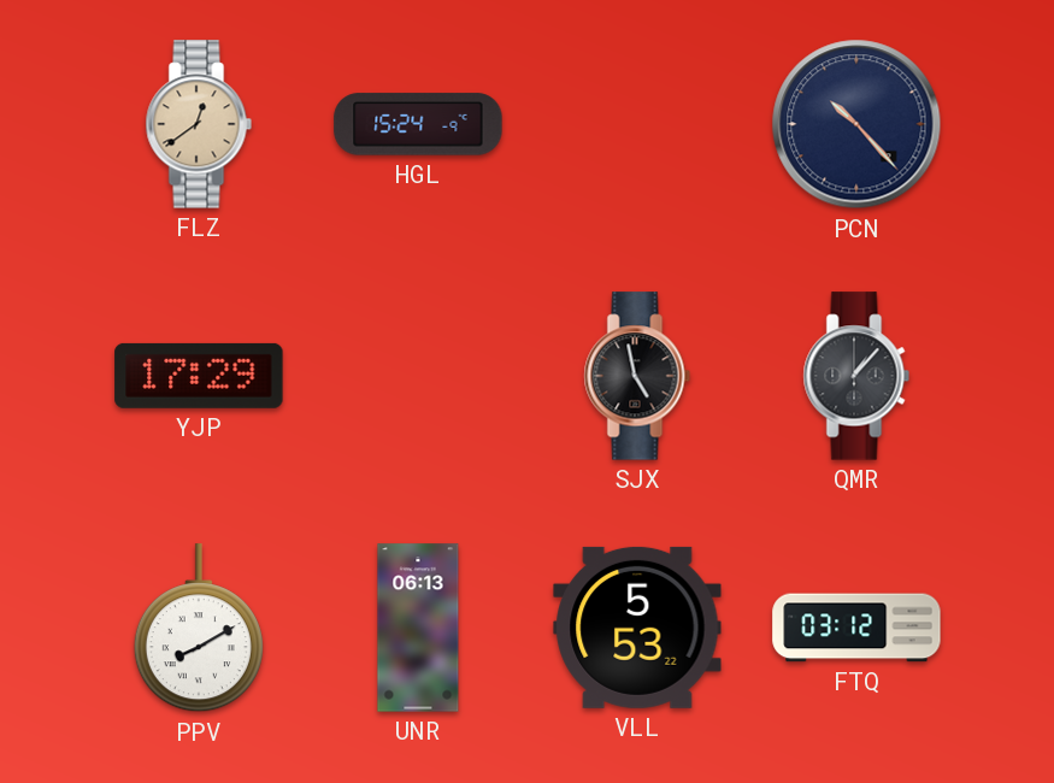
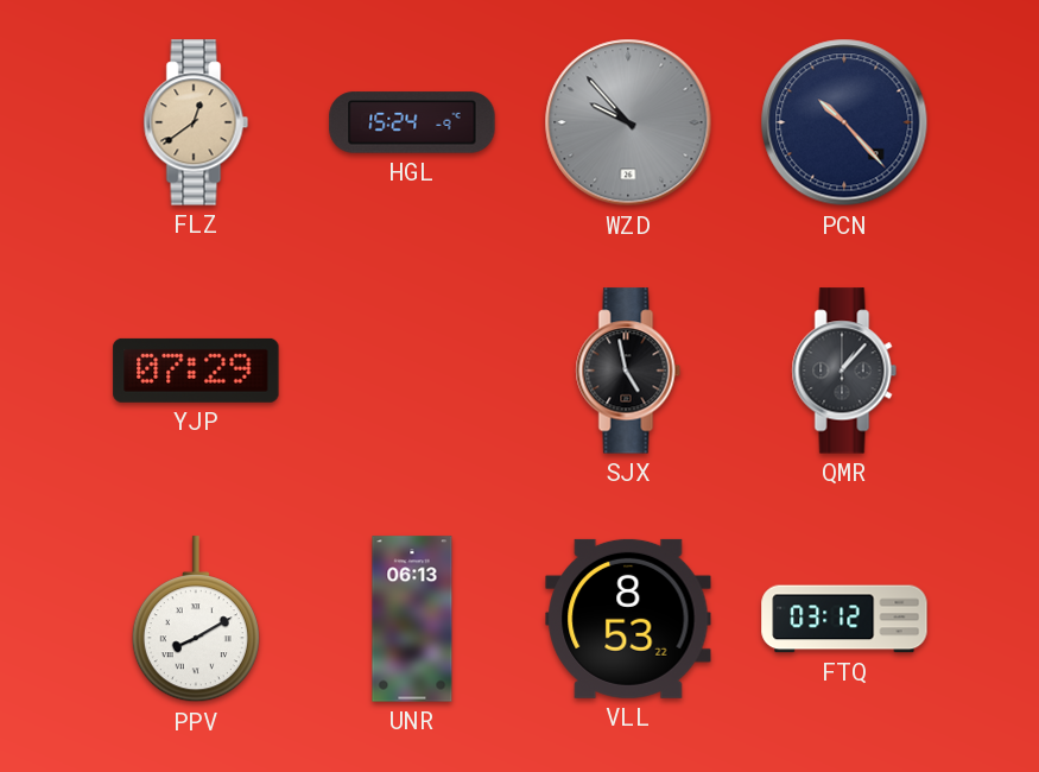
WZD: none -> 9:53
YJP: 17:29 -> 07:29
VLL: 5:53 -> 8:53
